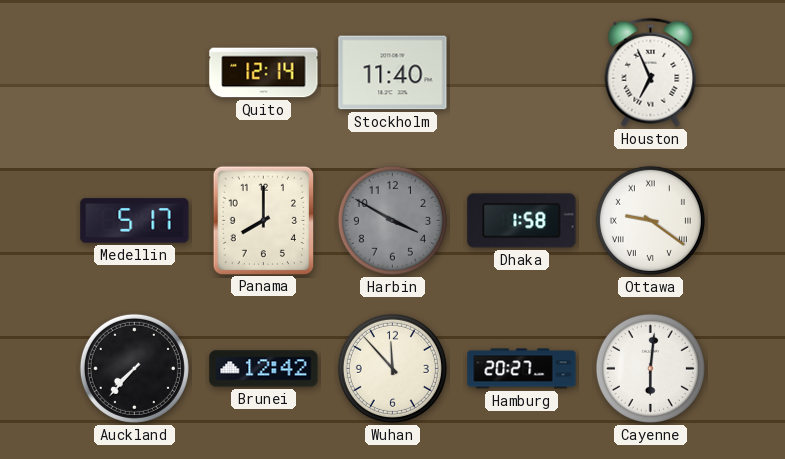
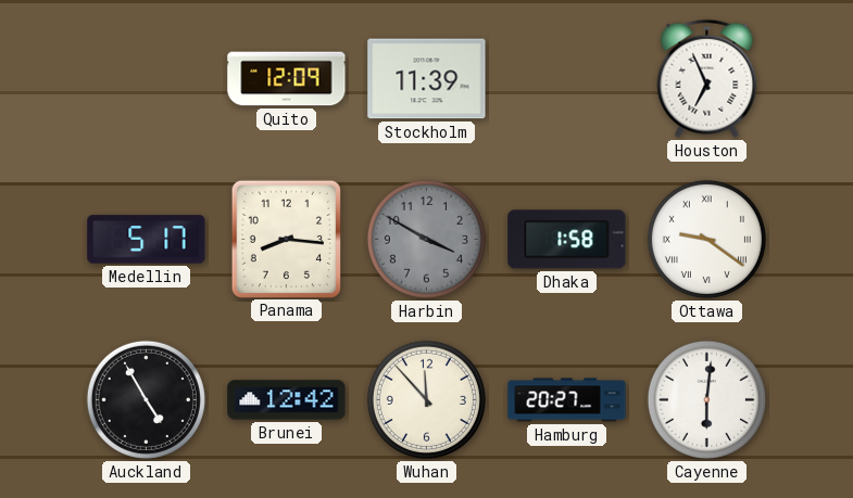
Quito: 12:14 -> 12:09
Stockholm: 11:40 -> 11:39
Panama: 8:00 -> 8:16
Auckland: 7:37 -> 4:55
